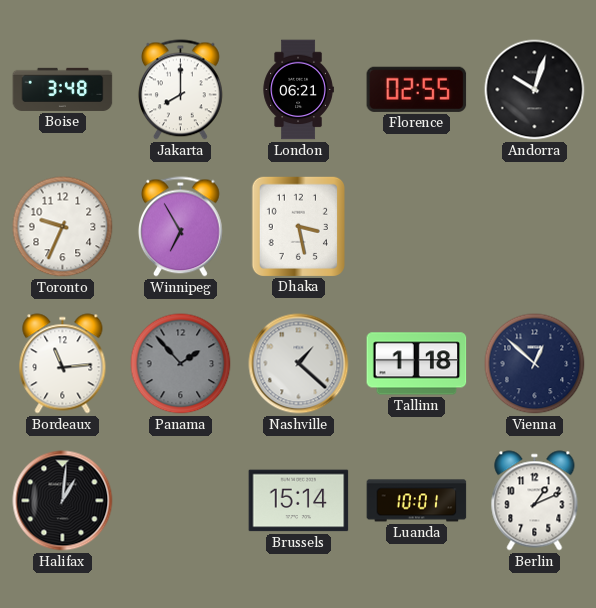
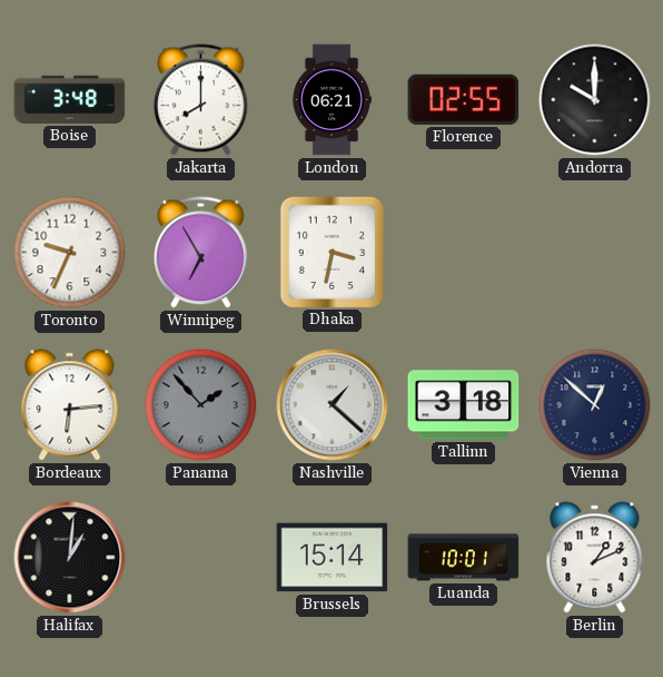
Andorra: 10:03 -> 10:00
Dhaka: 3:28 -> 3:32
Bordeaux: 11:14 -> 6:14
Tallinn: 1:18 -> 3:18
